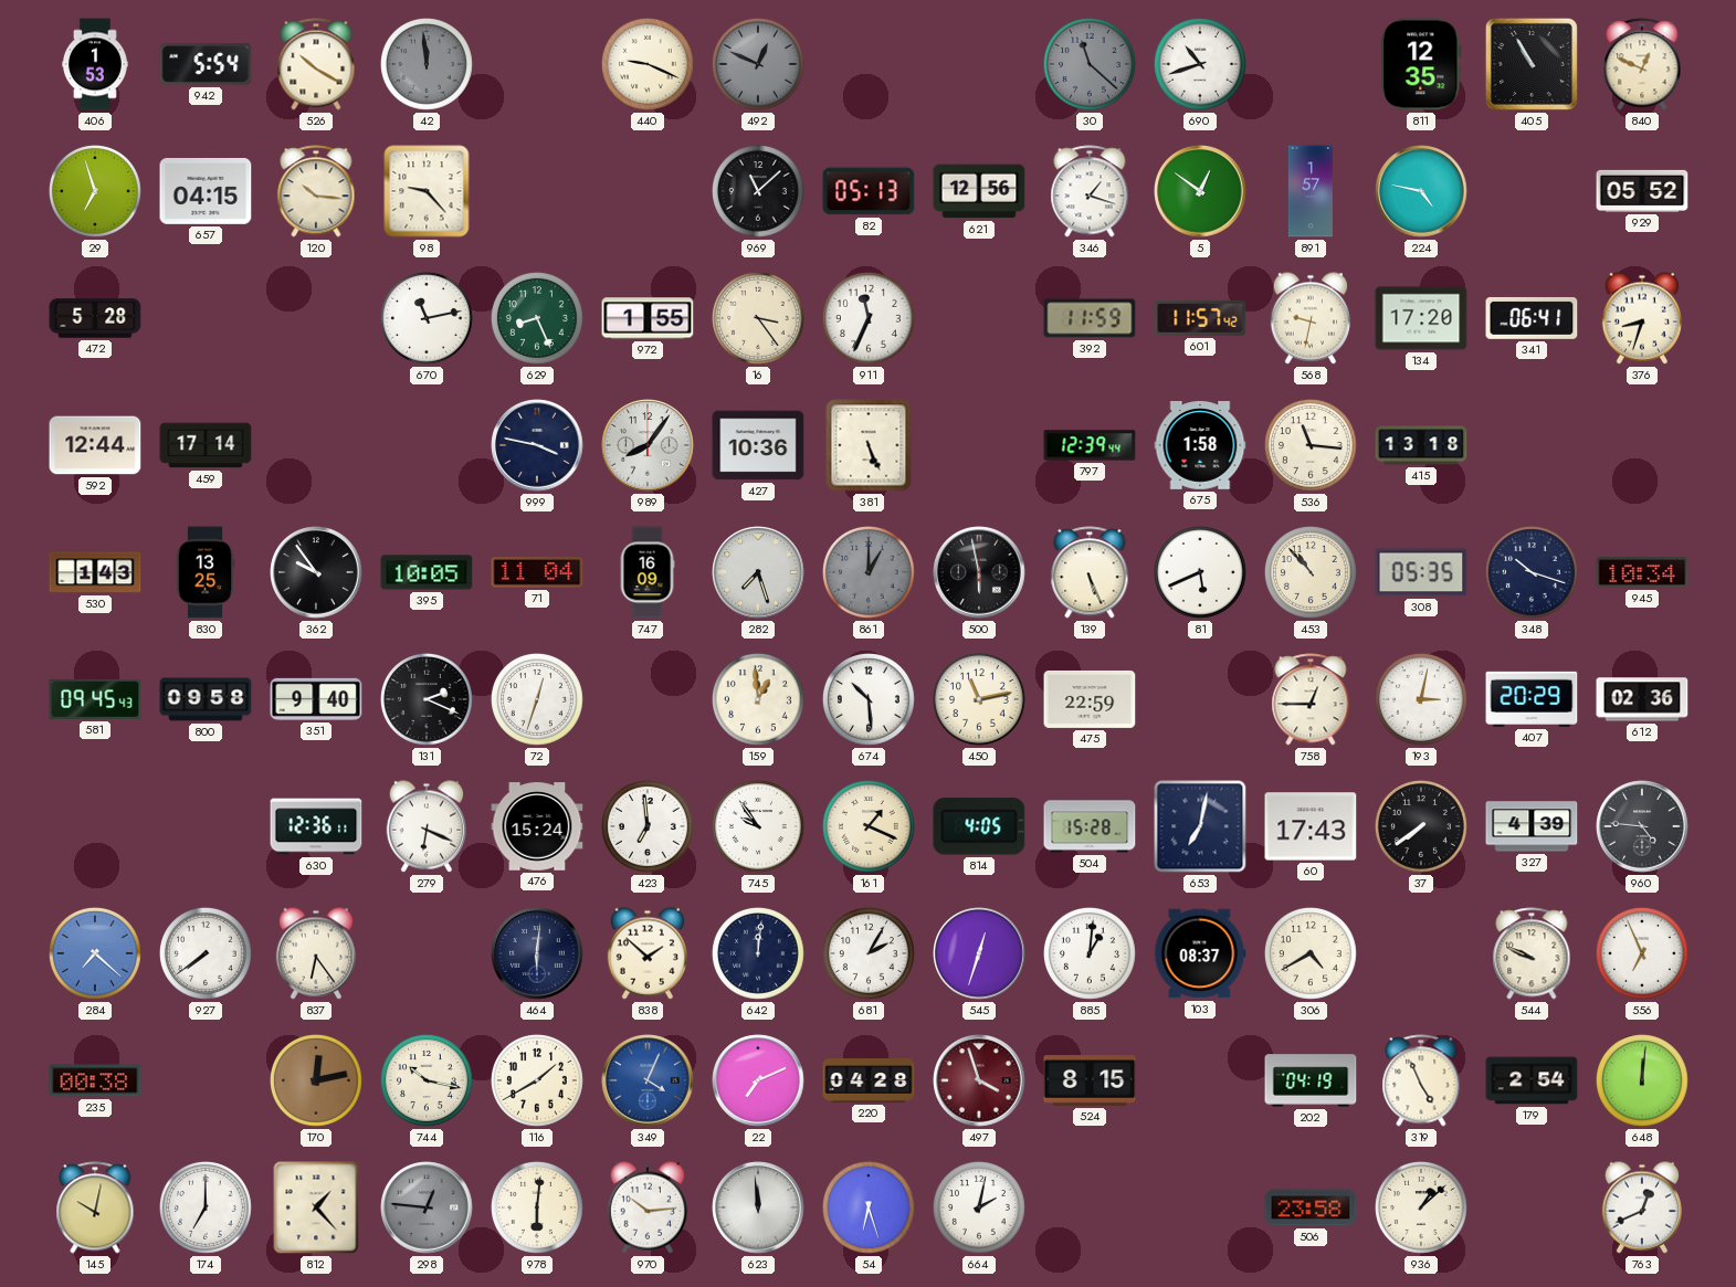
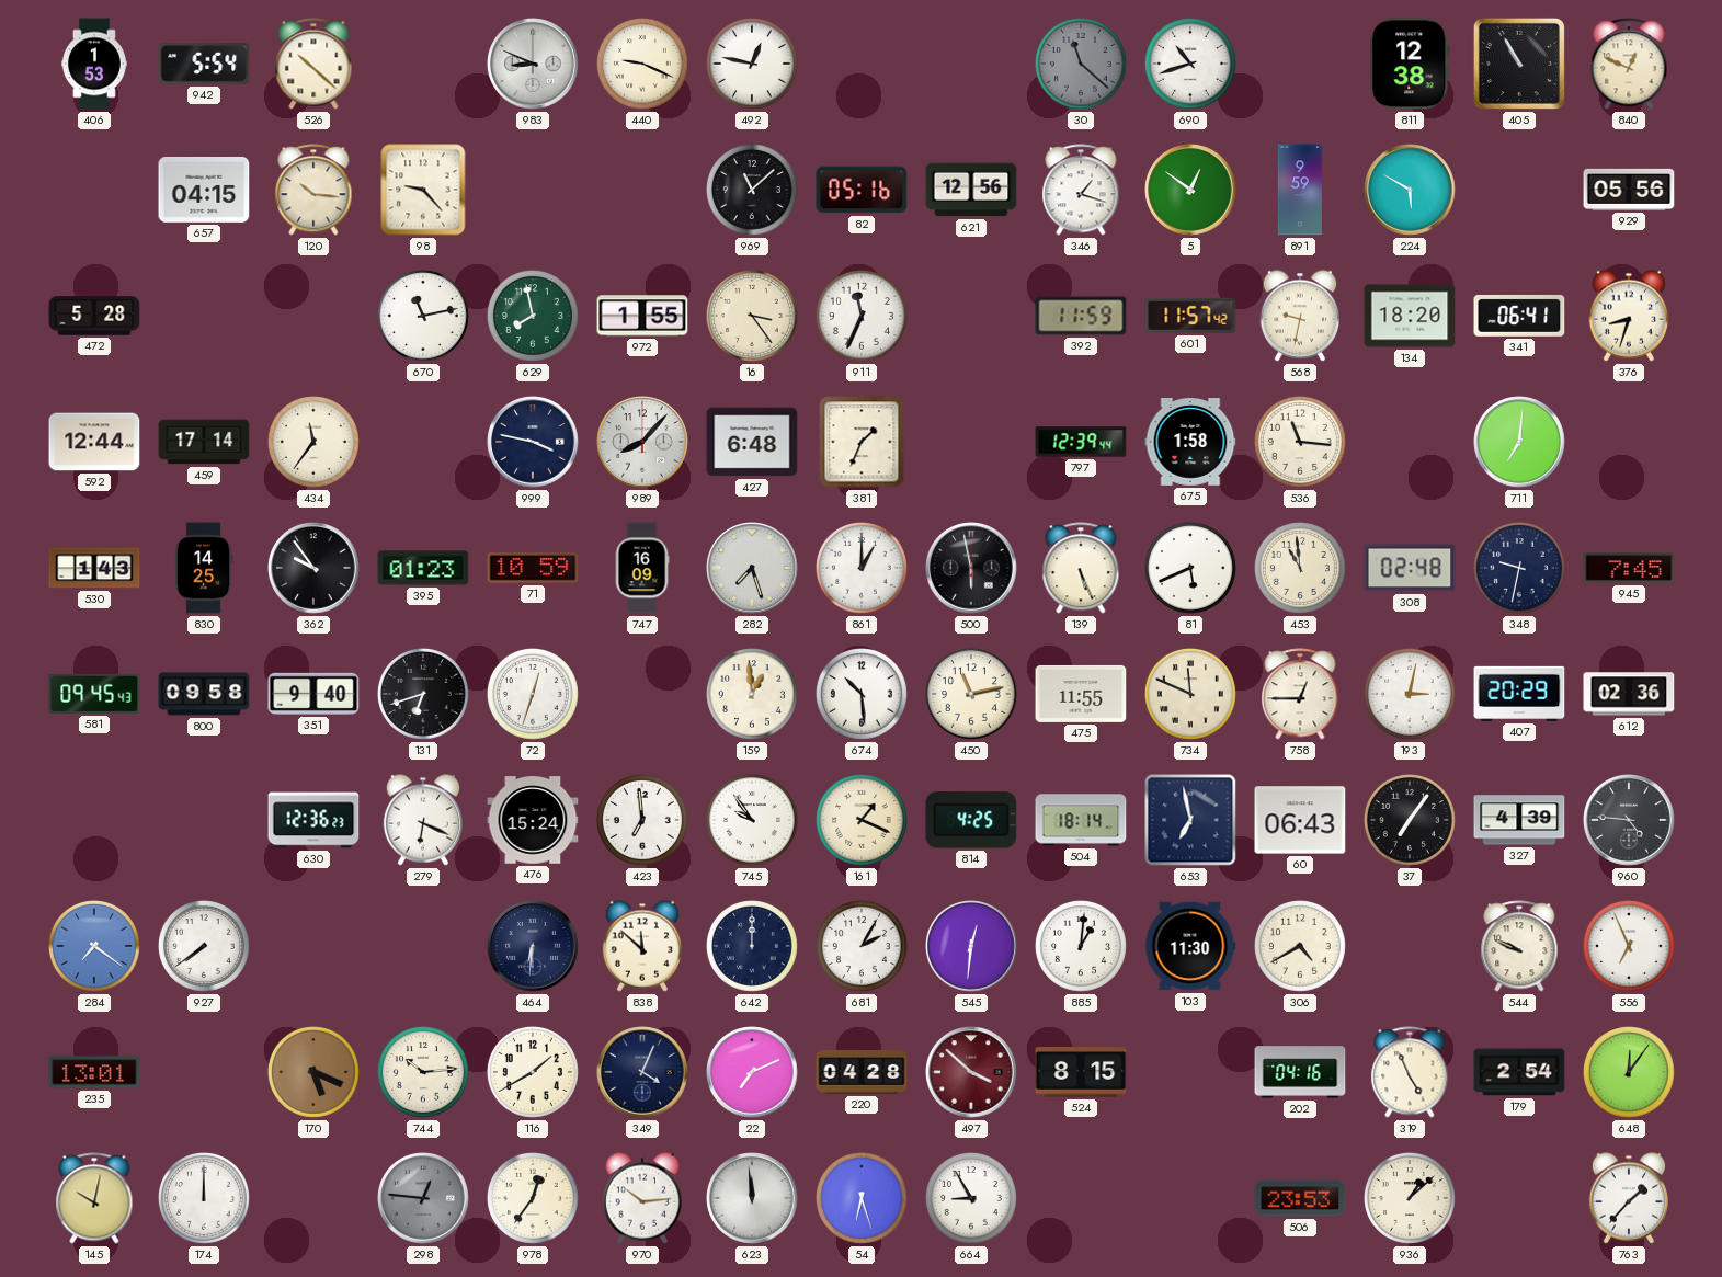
526: 10:20 -> 10:22
42: 11:59 -> none
983: none -> 8:49
492: 12:49 -> 12:47
492 dial: grey -> white
811: 12:35 -> 12:38
29: 6:57 -> none
82: 05:13 -> 05:16
891: 1:57 -> 9:59
224: 4:47 -> 5:50
929: 05:52 -> 05:56
629: 8:26 -> 7:58
134: 17:20 -> 18:20
434: none -> 11:36
989: 8:06 -> 8:07
427: 10:36 -> 6:48
381: 5:26 -> 1:34
415: 13:18 -> none
711: none -> 7:01
830: 13:25 -> 14:25
395: 10:05 -> 01:23
71: 11:04 -> 10:59
861 dial: grey -> white
453: 10:53 -> 10:59
308: 05:35 -> 02:48
348: 10:18 -> 9:32
945: 10:34 -> 7:45
131: 2:19 -> 6:42
475: 22:59 -> 11:55
734: none -> 11:49
630: 12:36:11 -> 12:36:23
814: 4:05 -> 4:25
504: 15:28 -> 18:14
653: 7:02 -> 6:58
60: 17:43 -> 06:43
37: 7:39 -> 7:06
284: 7:22 -> 7:21
837: 6:24 -> none
464: 6:01 -> 6:31
838: 1:52 -> 11:52
642: 12:01 -> 12:00
545: 12:33 -> 12:31
103: 08:37 -> 11:30
235: 00:38 -> 13:01
170: 12:13 -> 5:19
744: 10:17 -> 10:14
349 dial: blue -> navy
497: 3:57 -> 3:52
202: 04:19 -> 04:16
648: 12:01 -> 12:06
174: 7:00 -> 12:00
812: 1:23 -> none
978: 6:01 -> 12:36
664: 2:02 -> 8:55
506: 23:58 -> 23:53
763: 12:41 -> 1:37
